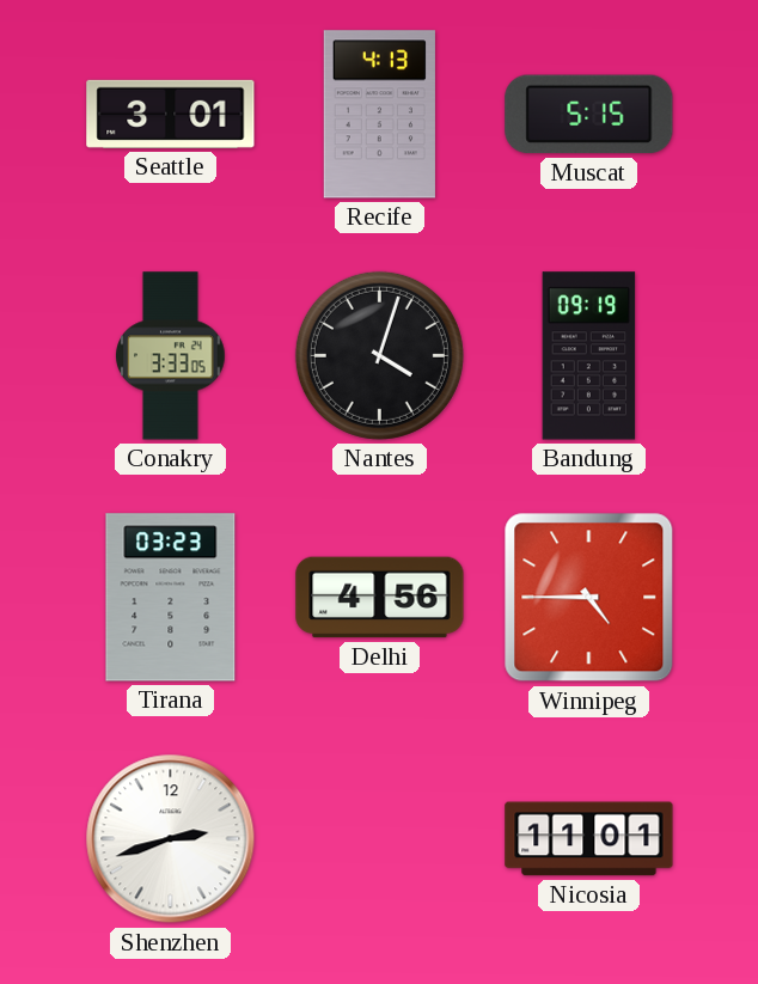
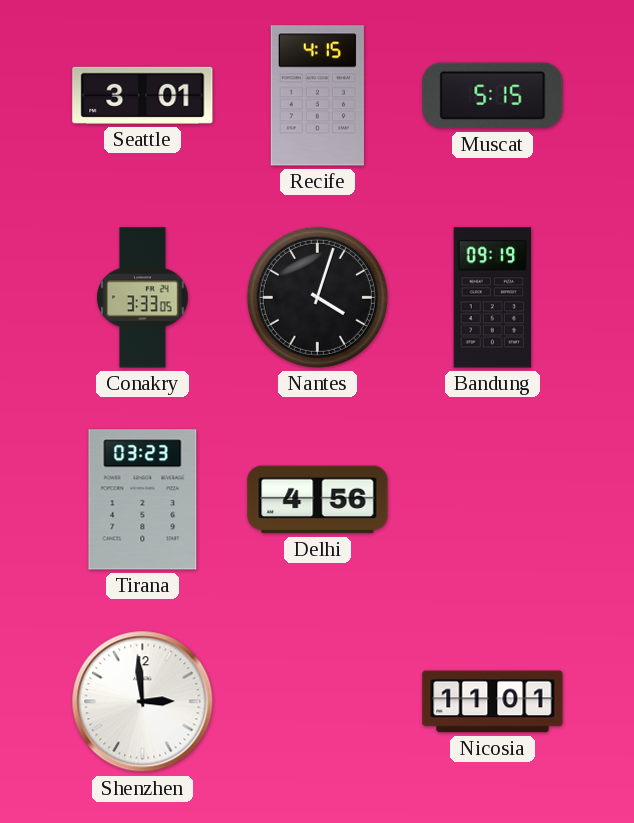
Recife: 4:13 -> 4:15
Winnipeg: 4:45 -> none
Shenzhen: 2:42 -> 2:59
